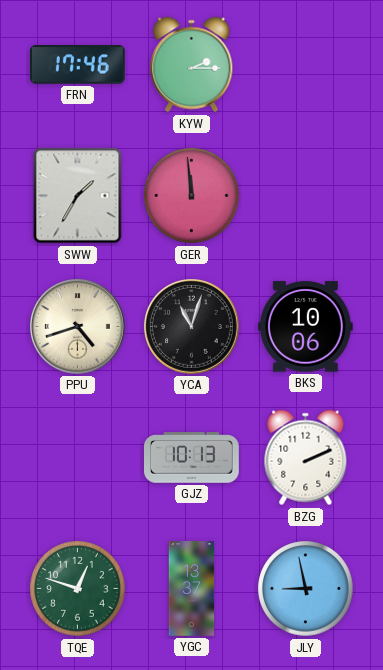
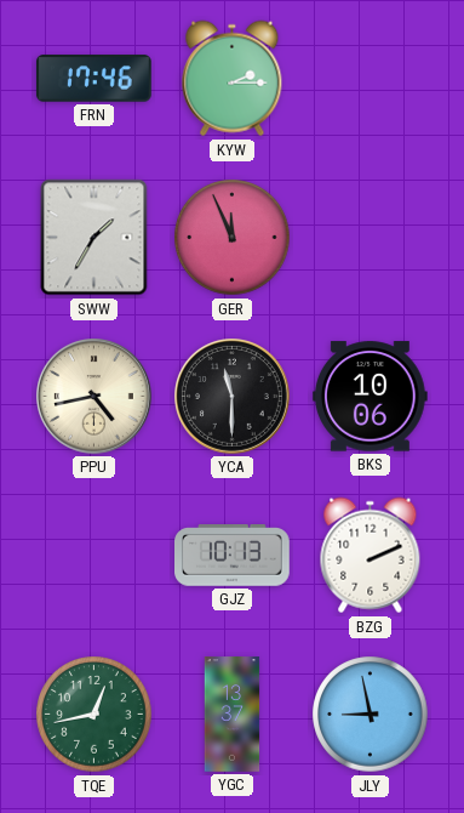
GER: 11:59 -> 11:56
PPU: 4:42 -> 4:43
YCA: 11:03 -> 11:30
TQE: 12:48 -> 12:43
